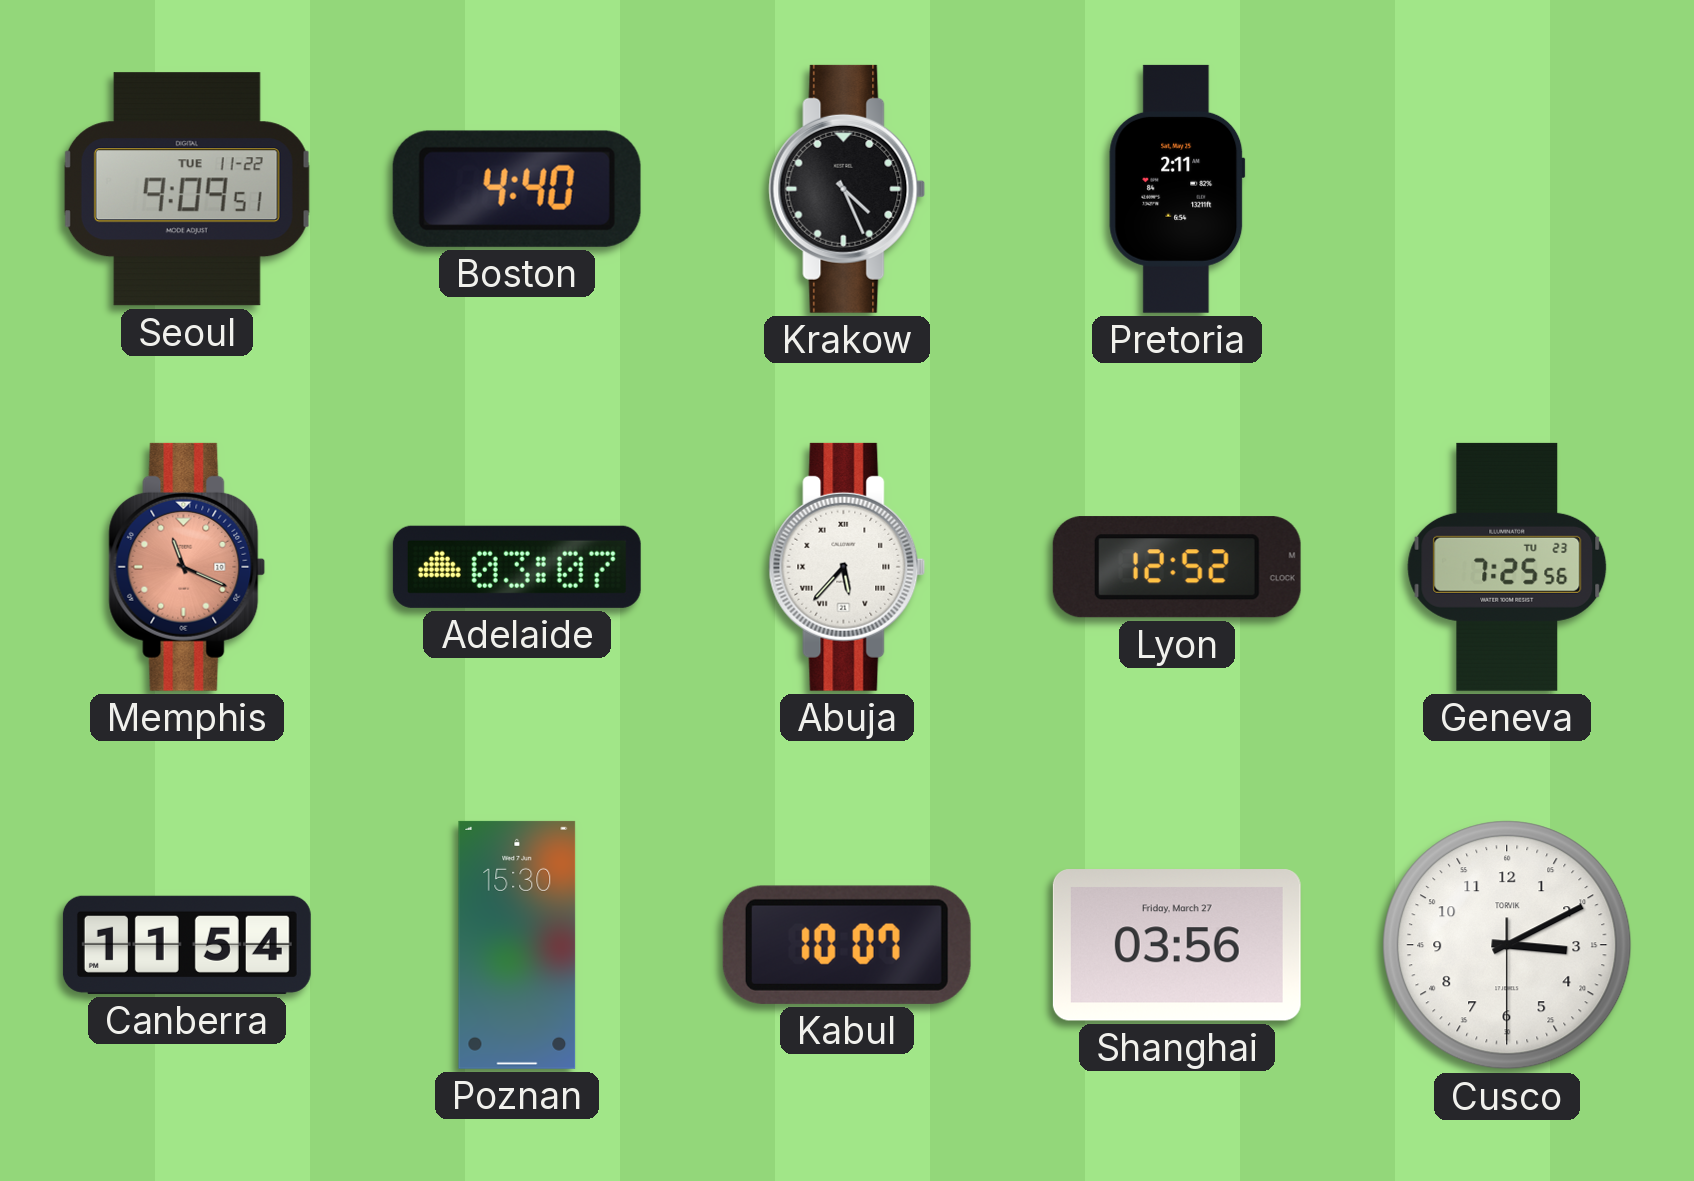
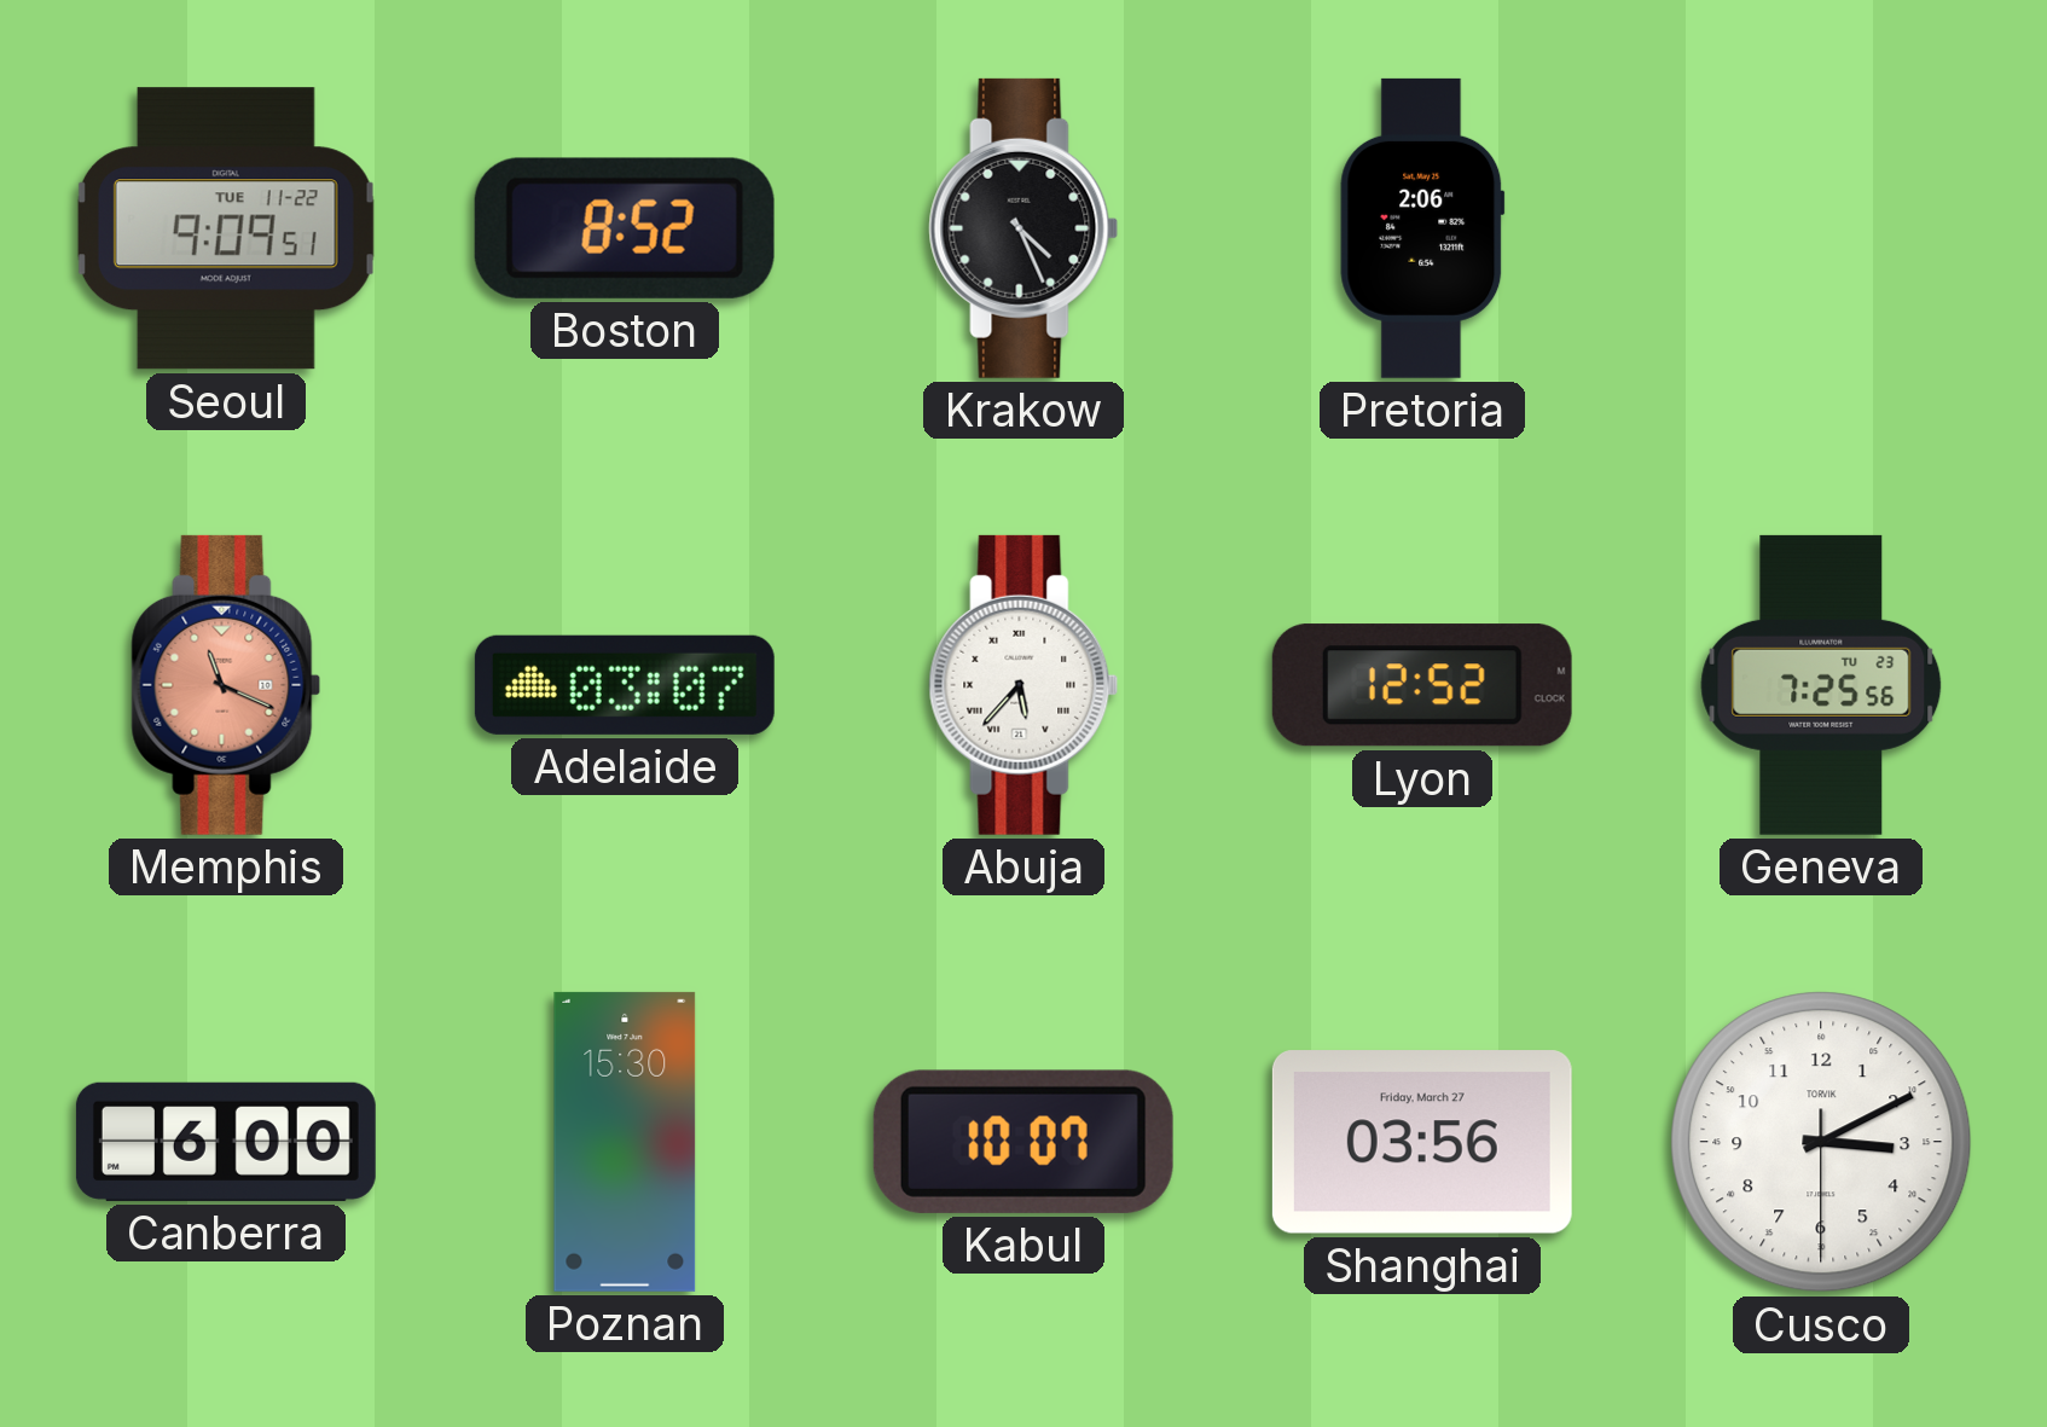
Boston: 4:40 -> 8:52
Pretoria: 2:11 -> 2:06
Canberra: 11:54 -> 6:00
